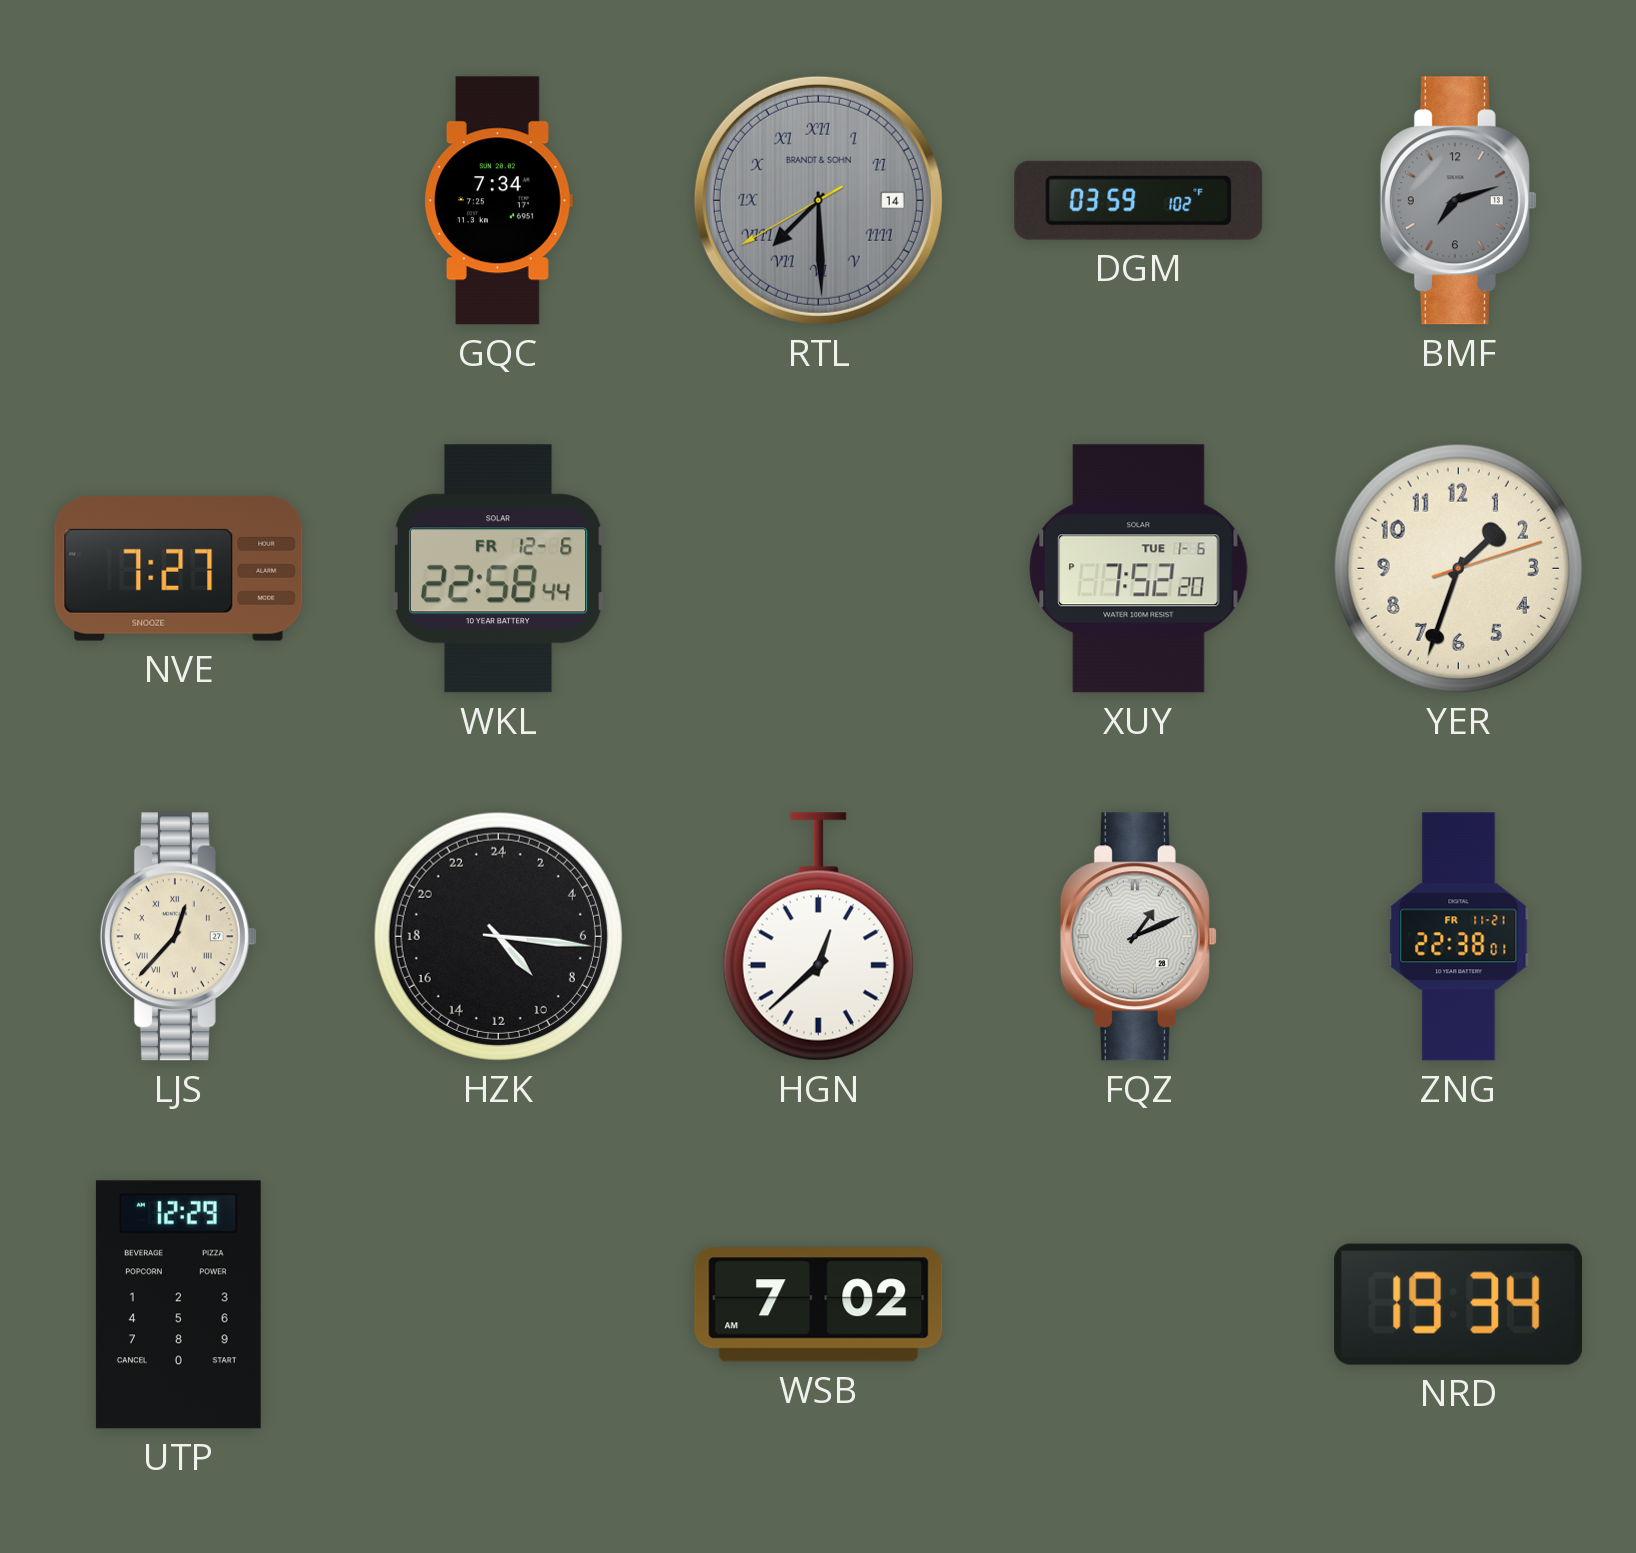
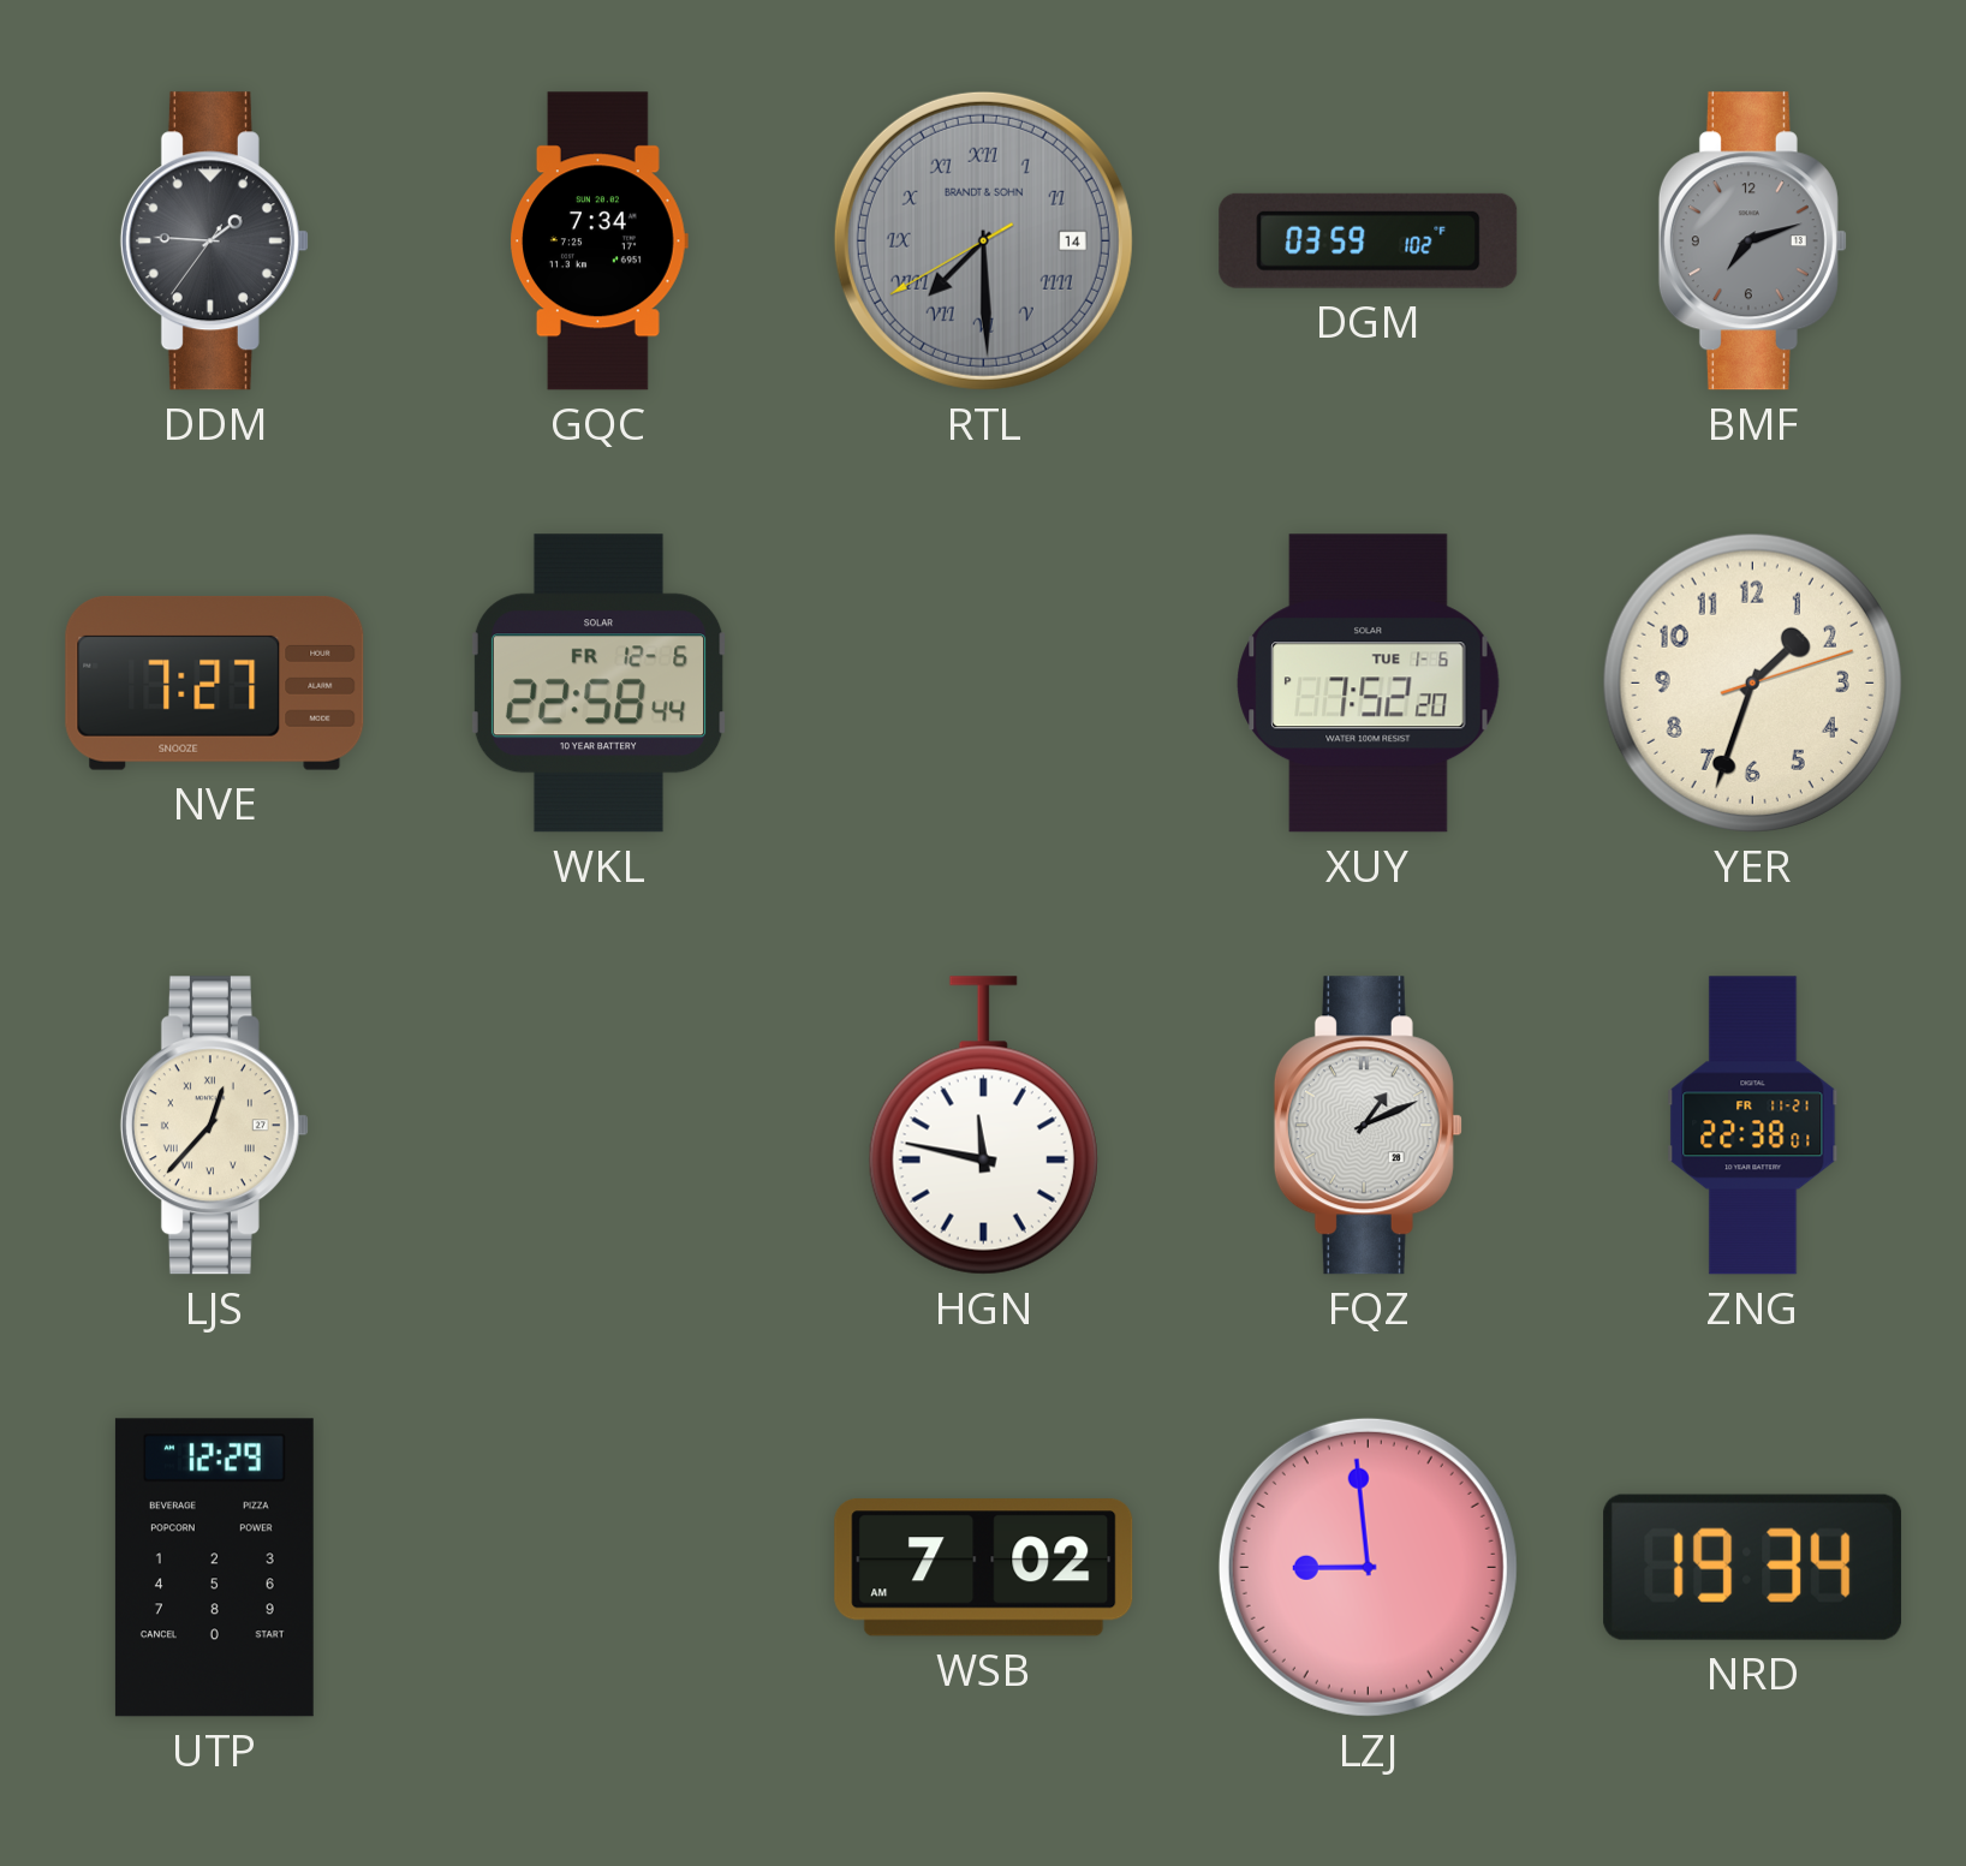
DDM: none -> 1:45
HZK: 9:16 -> none
HGN: 12:38 -> 11:47
LZJ: none -> 8:59
